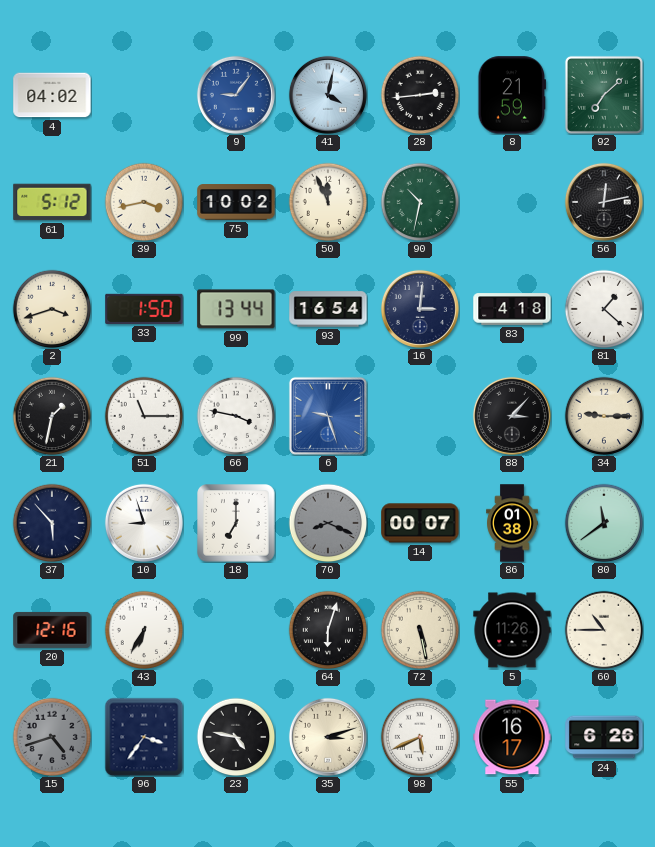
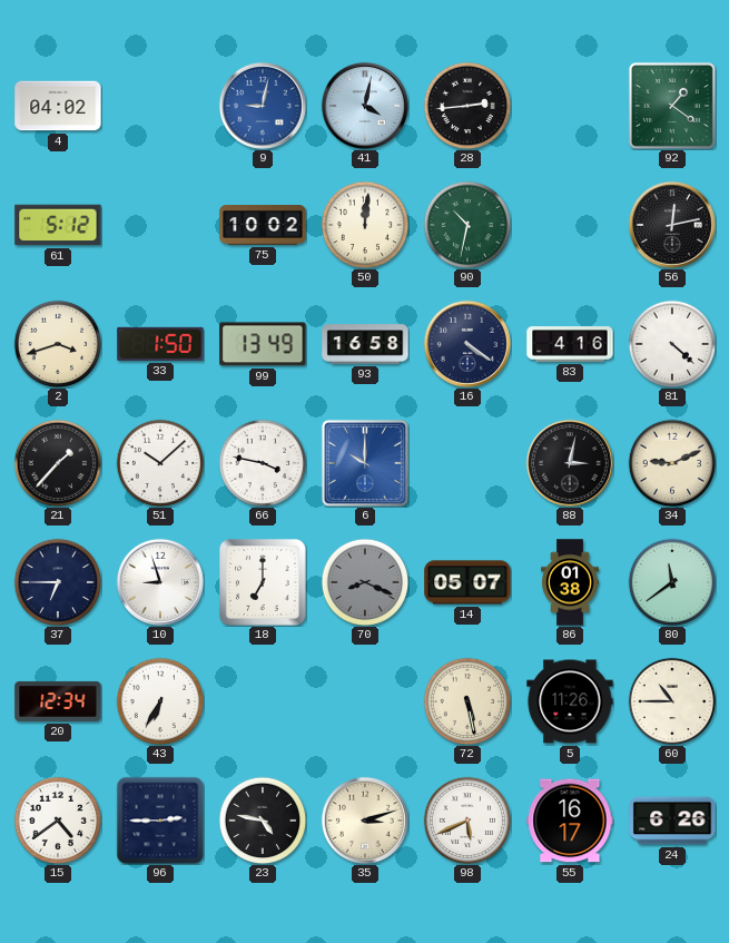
9: 9:06 -> 9:02
8: 21:59 -> none
92: 7:08 -> 1:21
39: 3:43 -> none
50: 11:56 -> 12:01
99: 13:44 -> 13:49
93: 16:54 -> 16:58
16: 3:01 -> 4:21
83: 4:18 -> 4:16
81: 1:22 -> 4:22
21: 1:32 -> 1:37
51: 11:15 -> 10:08
6: 9:27 -> 10:00
88: 3:07 -> 3:02
34: 9:15 -> 9:11
37: 5:53 -> 6:45
14: 00:07 -> 05:07
20: 12:16 -> 12:34
64: 6:03 -> none
15: 4:42 -> 4:39
15 dial: grey -> white
96: 3:36 -> 2:45
